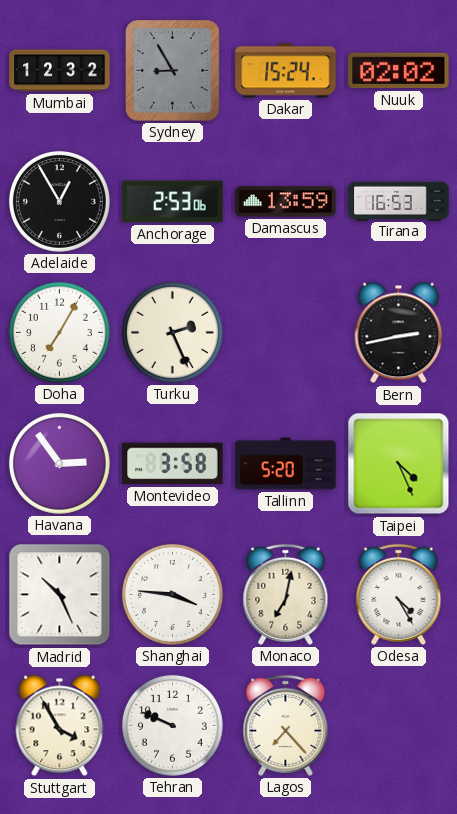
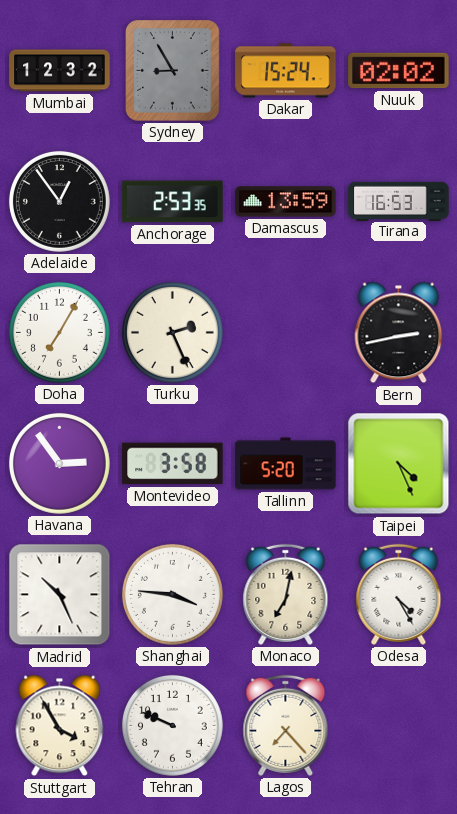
Adelaide: 12:55 -> 12:54
Anchorage: 2:53:06 -> 2:53:35
